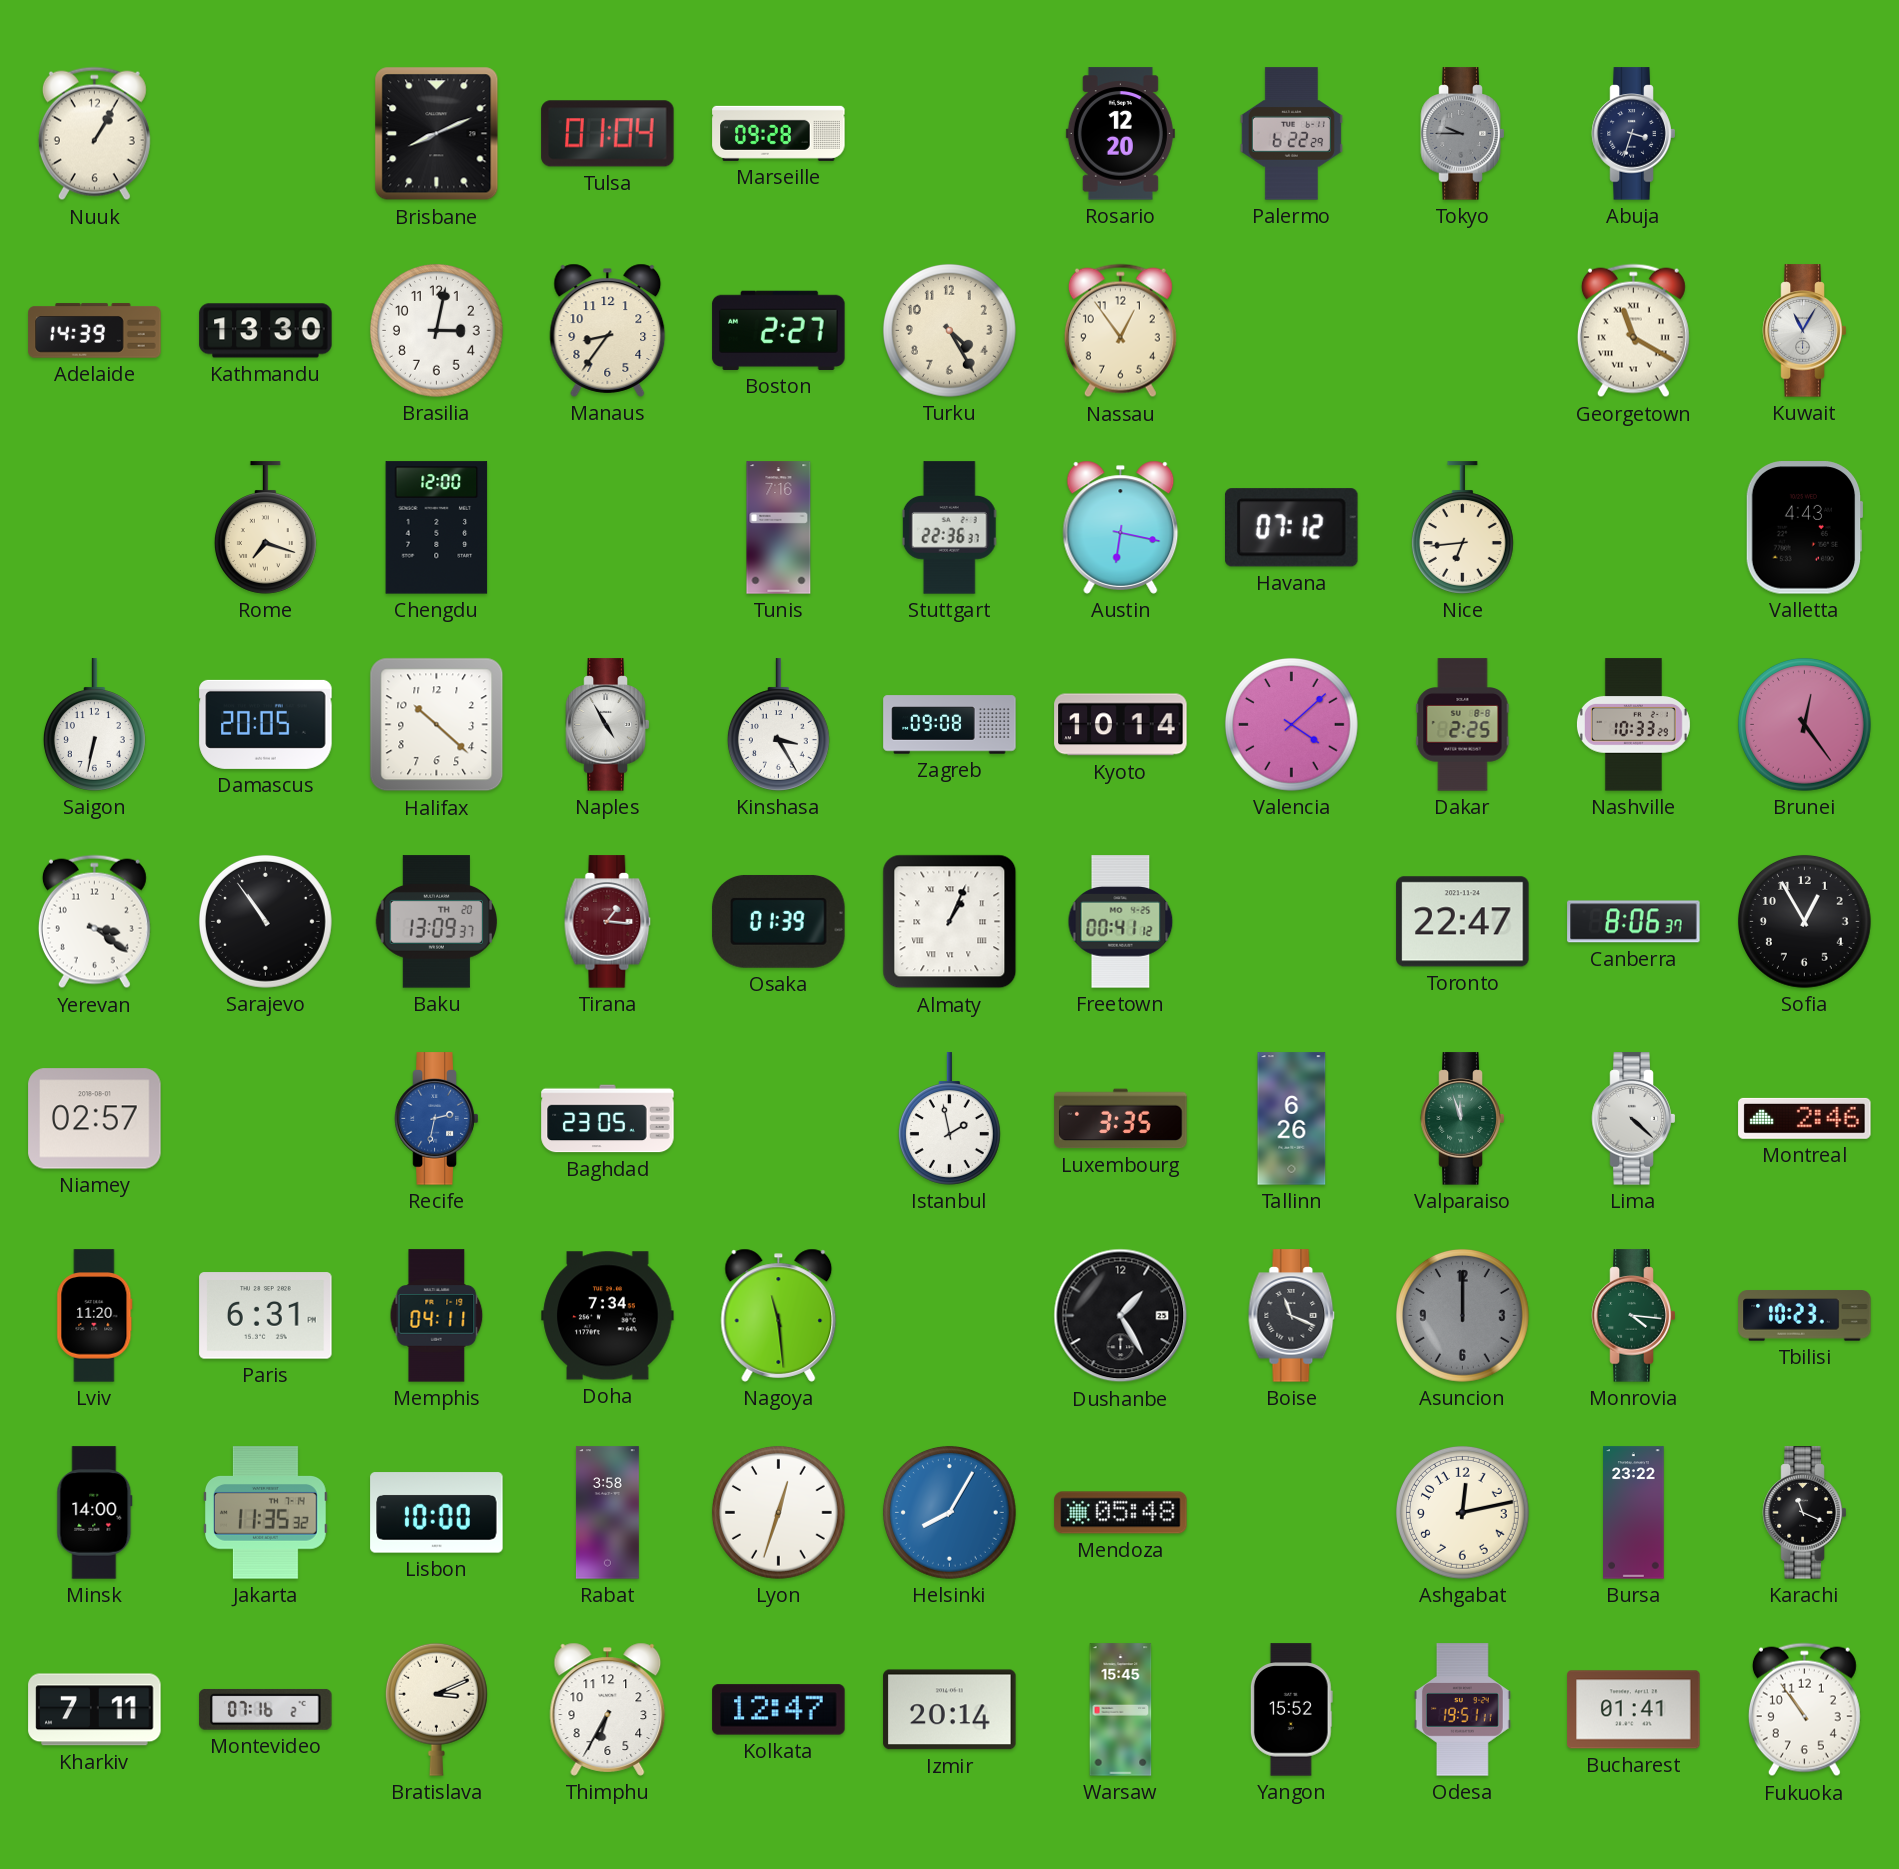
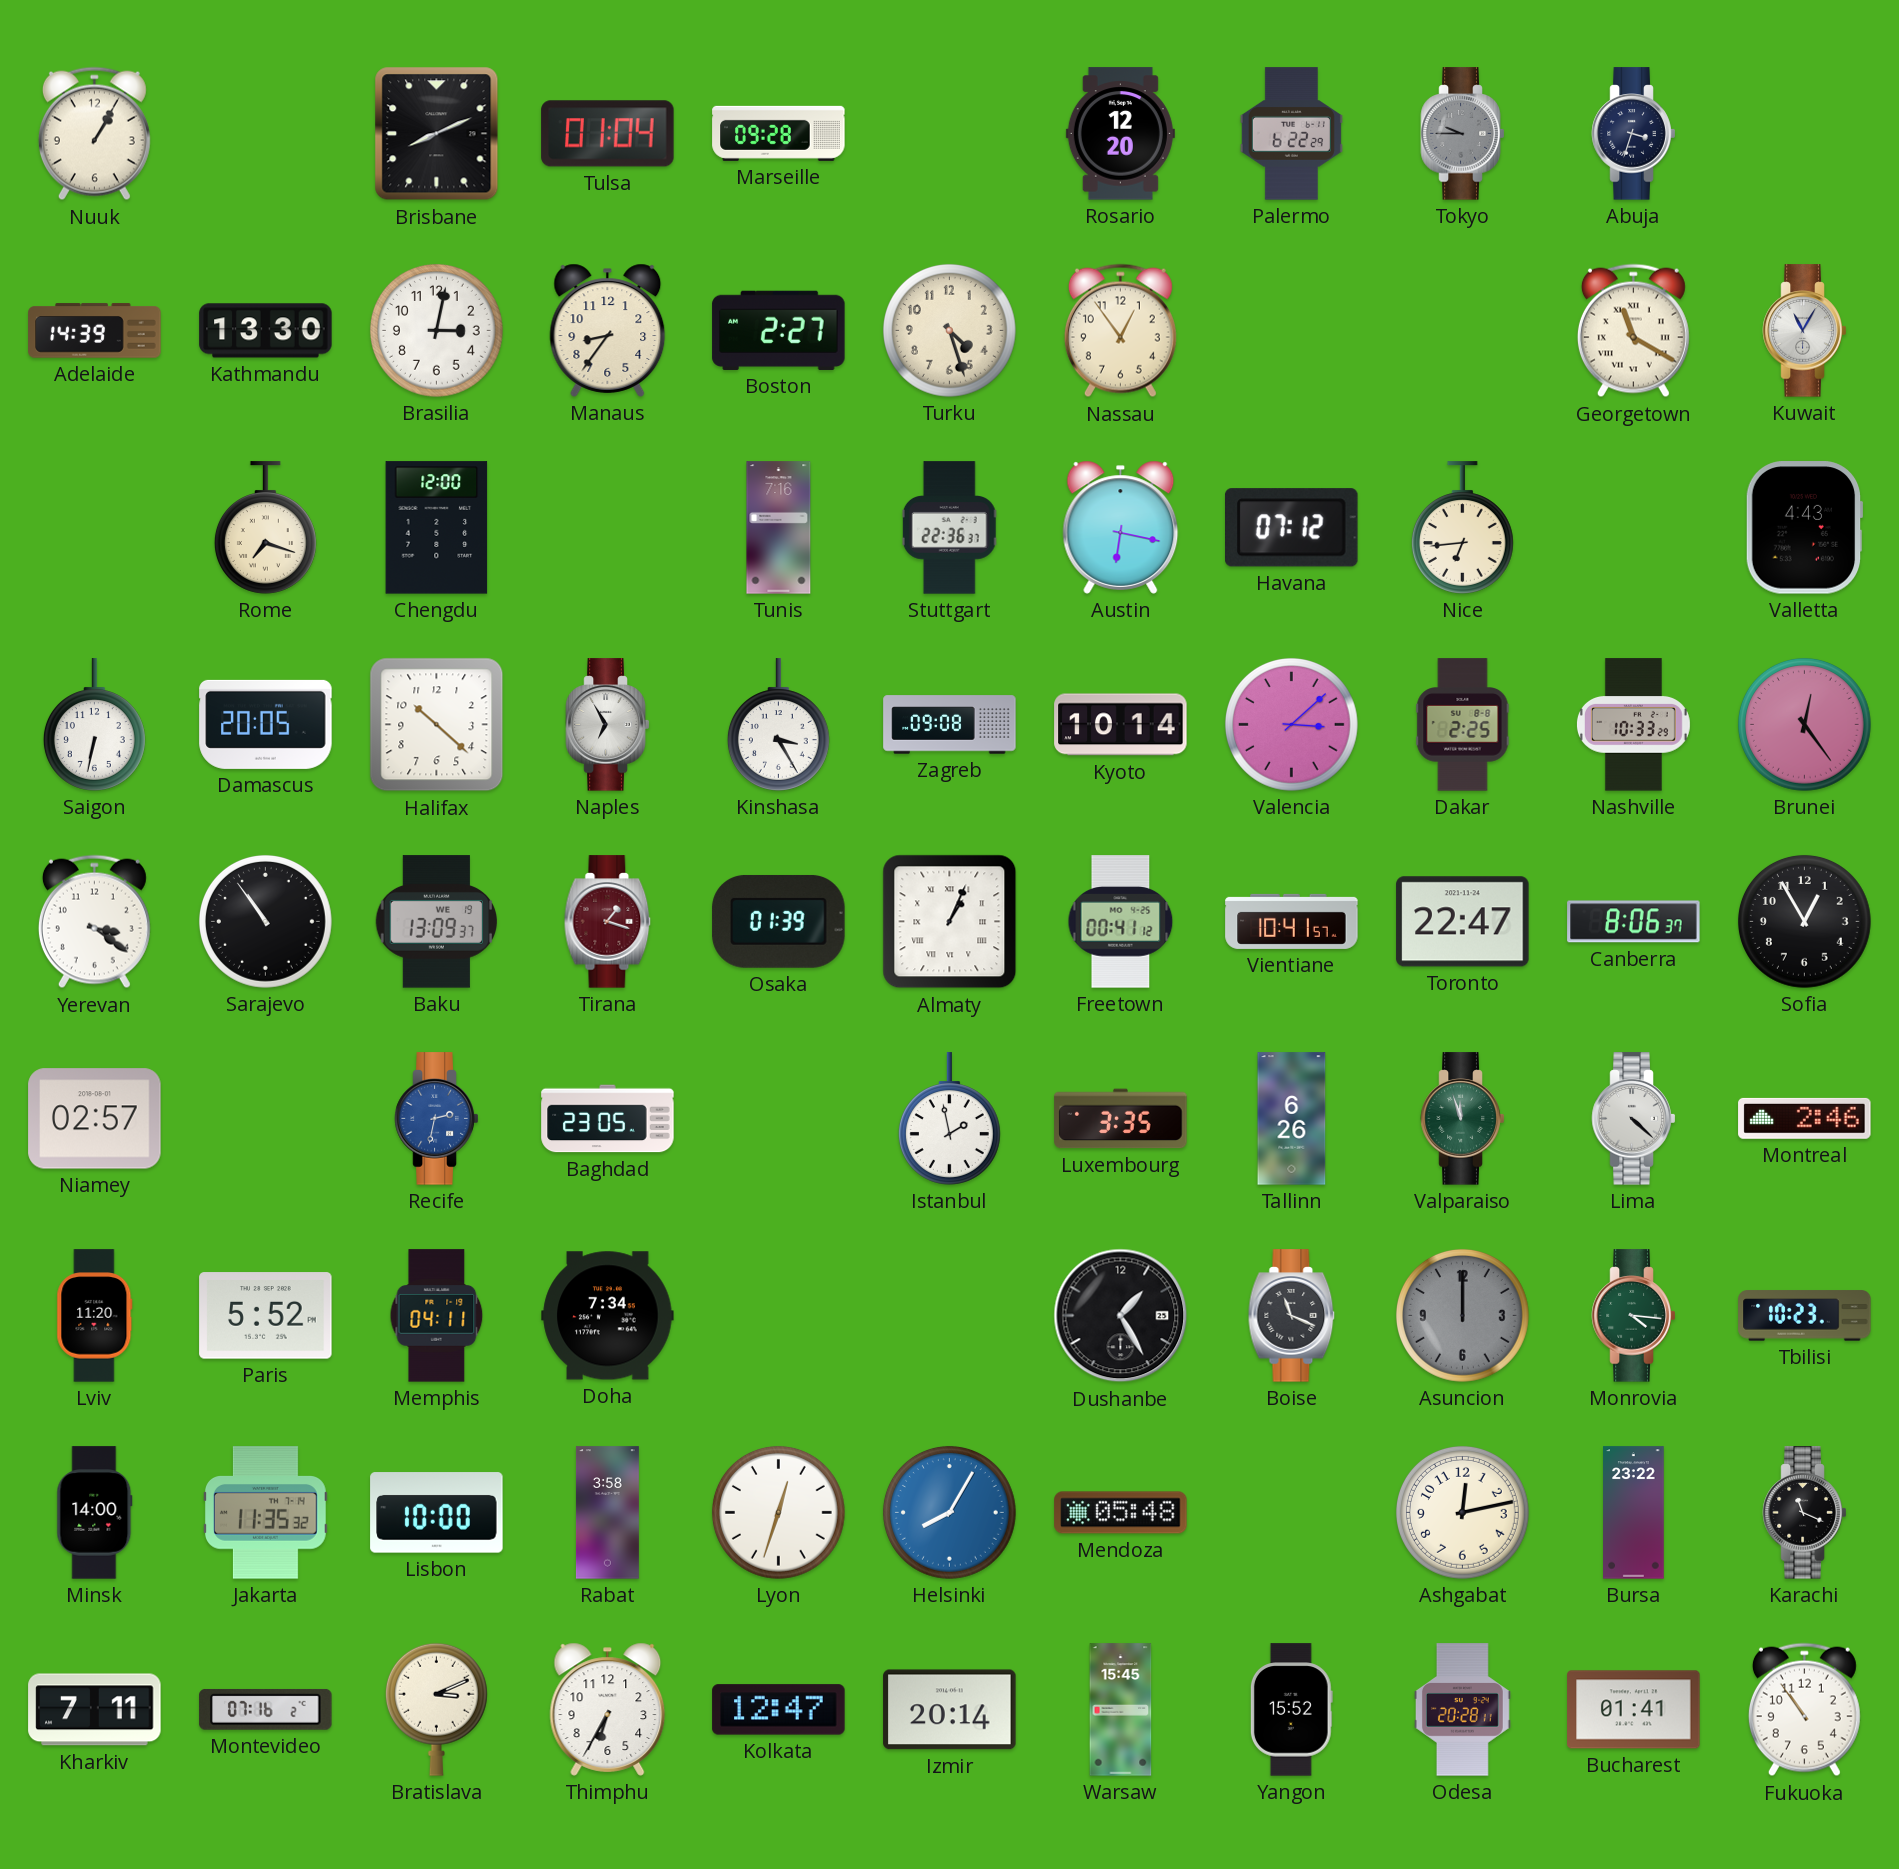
Turku: 4:25 -> 4:27
Naples: 4:55 -> 6:55
Valencia: 4:08 -> 3:08
Baku date: TH 20 -> WE 19
Tirana: 1:16 -> 1:18
Vientiane: none -> 10:41
Paris: 6:31 -> 5:52
Nagoya: 11:29 -> none
Odesa: 19:51 -> 20:28
